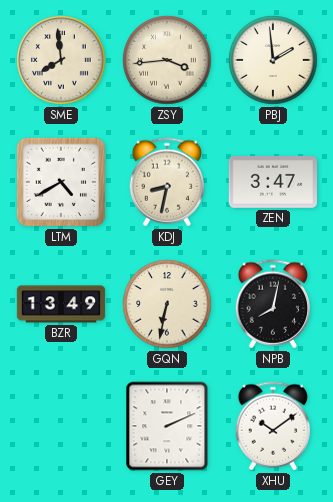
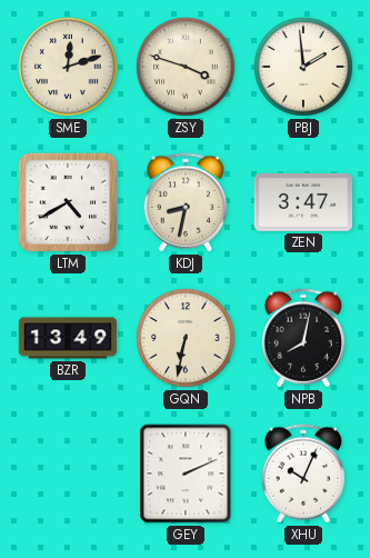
SME: 7:59 -> 12:12
ZSY: 3:44 -> 3:48
XHU: 10:09 -> 10:04
